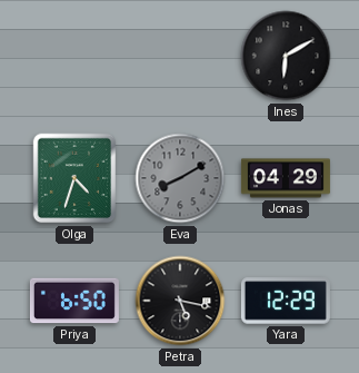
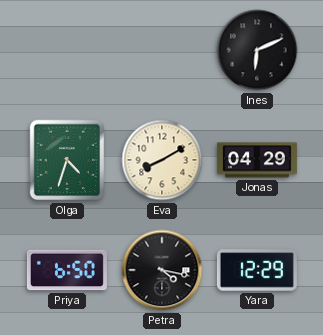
Ines: 6:10 -> 6:11
Eva dial: grey -> cream
Petra: 5:17 -> 4:17
